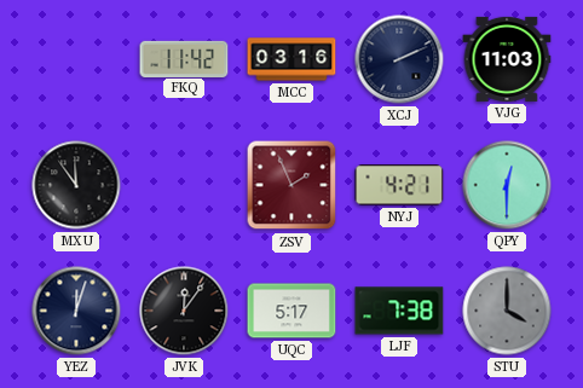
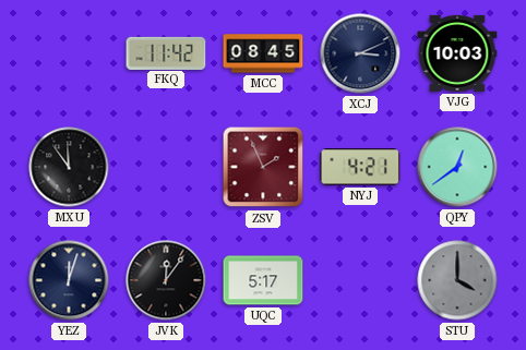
MCC: 03:16 -> 08:45
XCJ: 2:11 -> 3:11
VJG: 11:03 -> 10:03
QPY: 12:30 -> 12:39
LJF: 7:38 -> none
